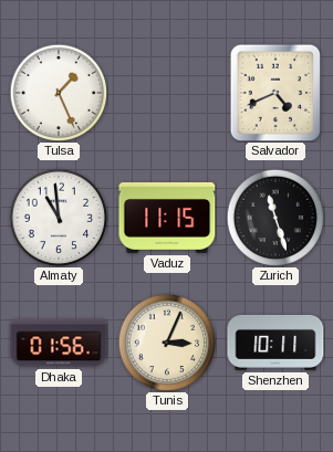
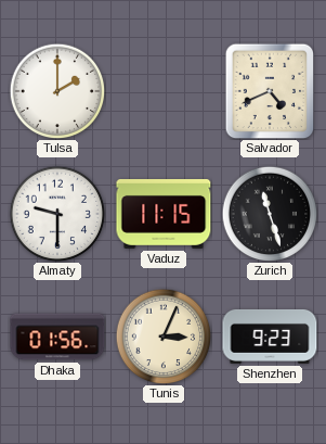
Tulsa: 1:26 -> 2:00
Almaty: 10:59 -> 9:30
Shenzhen: 10:11 -> 9:23
